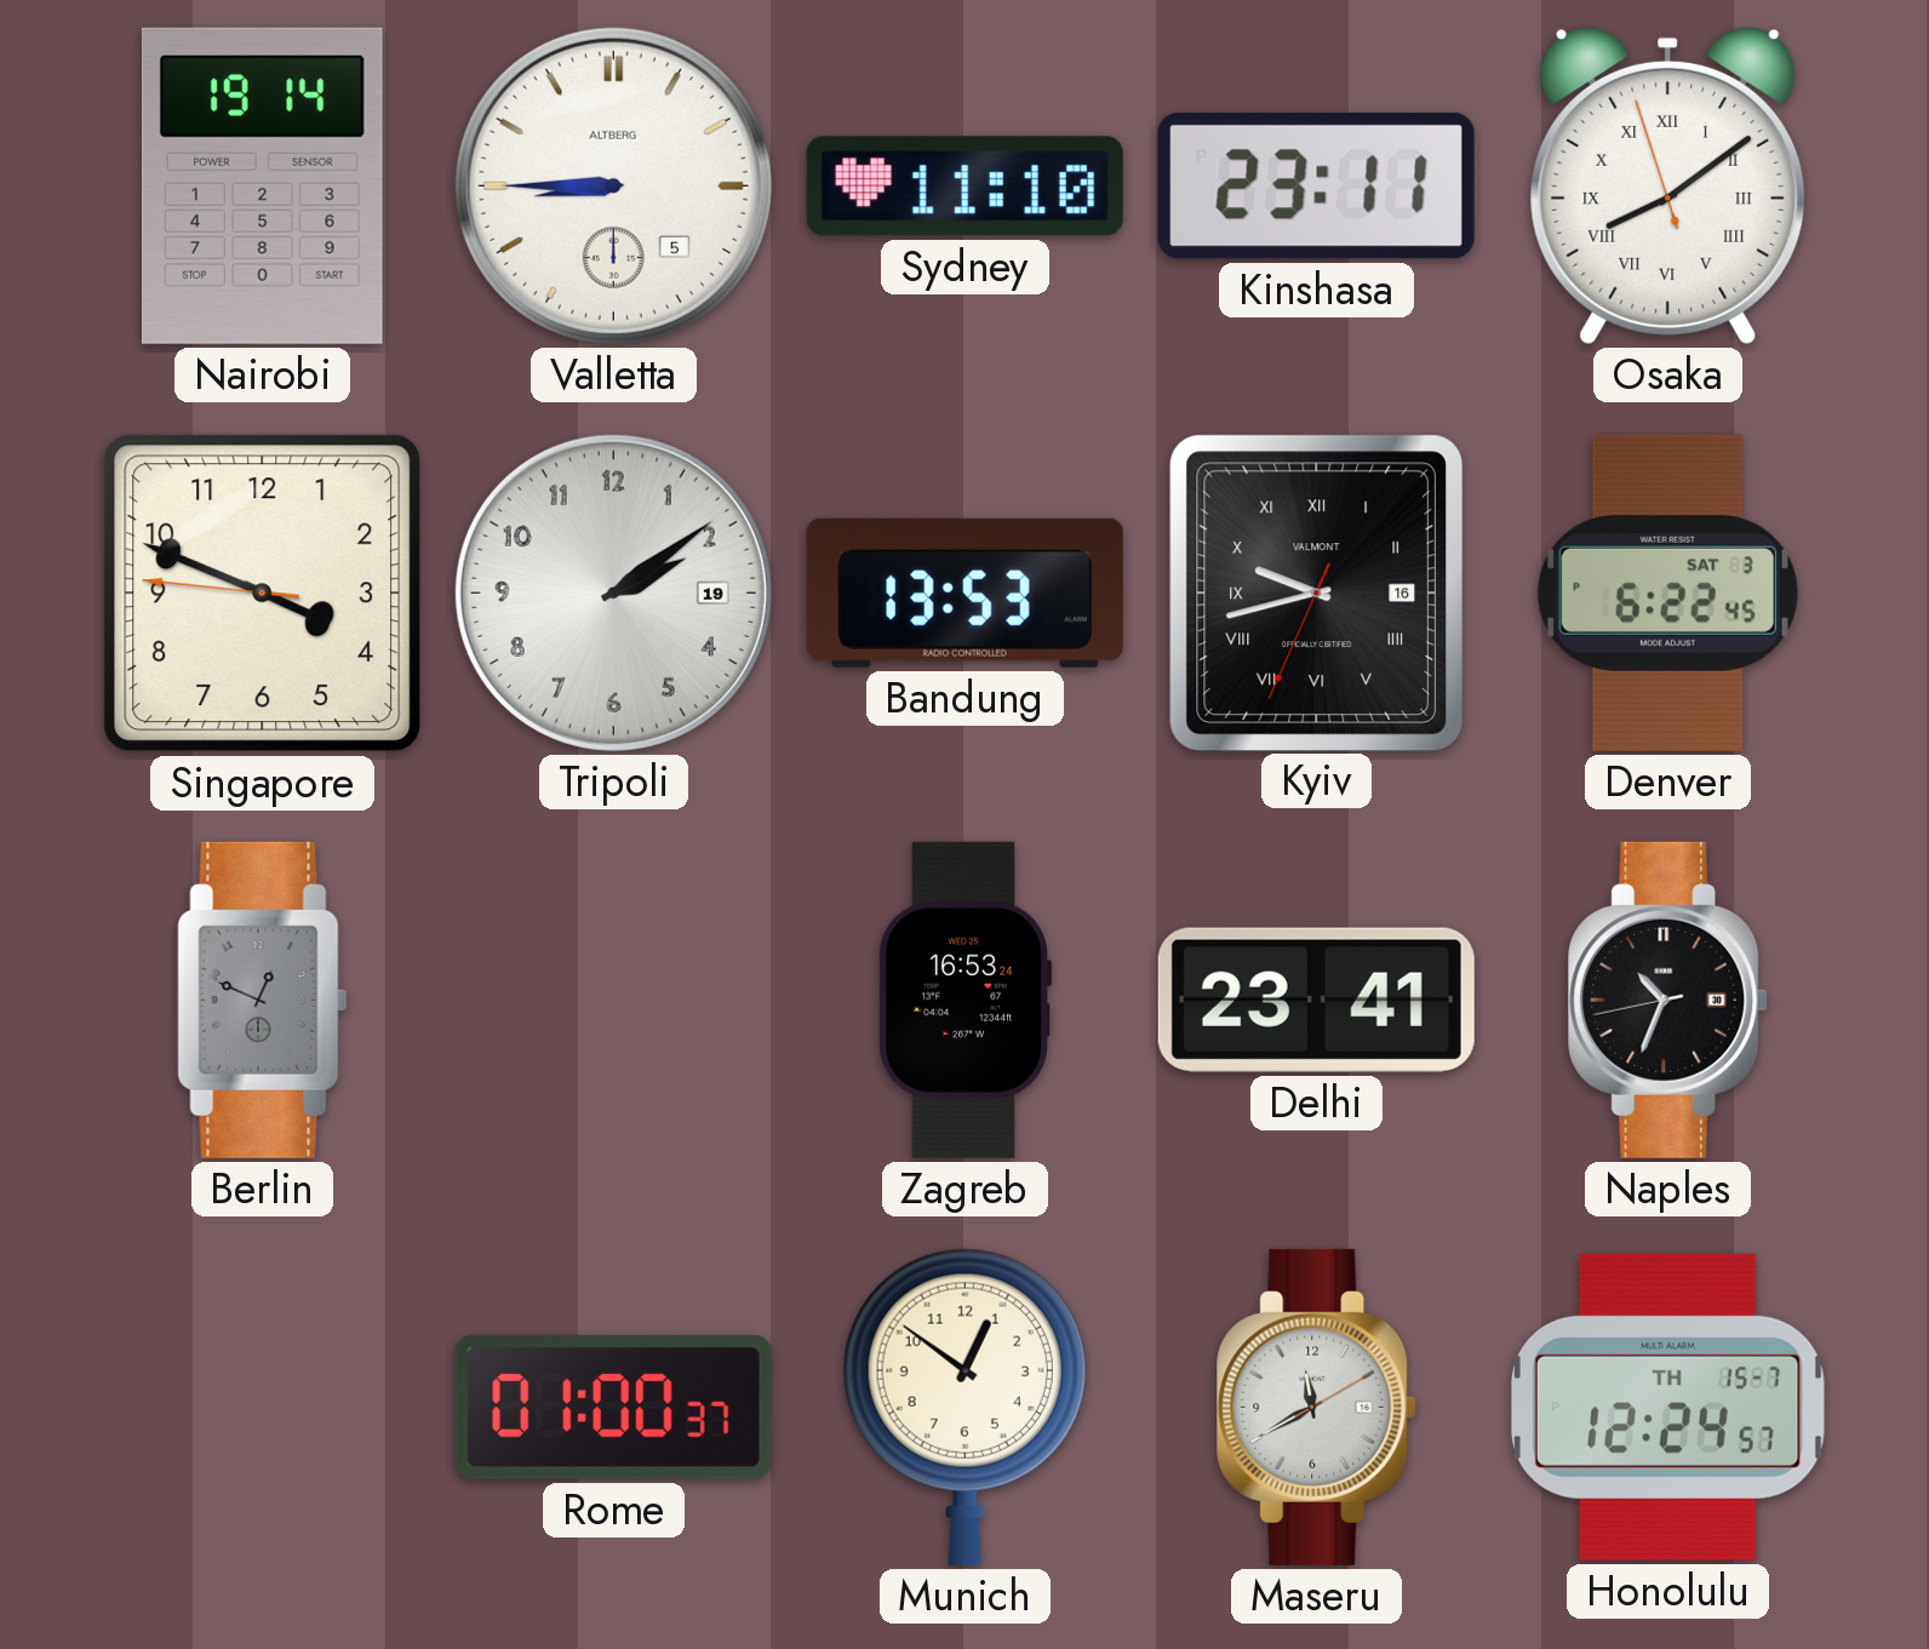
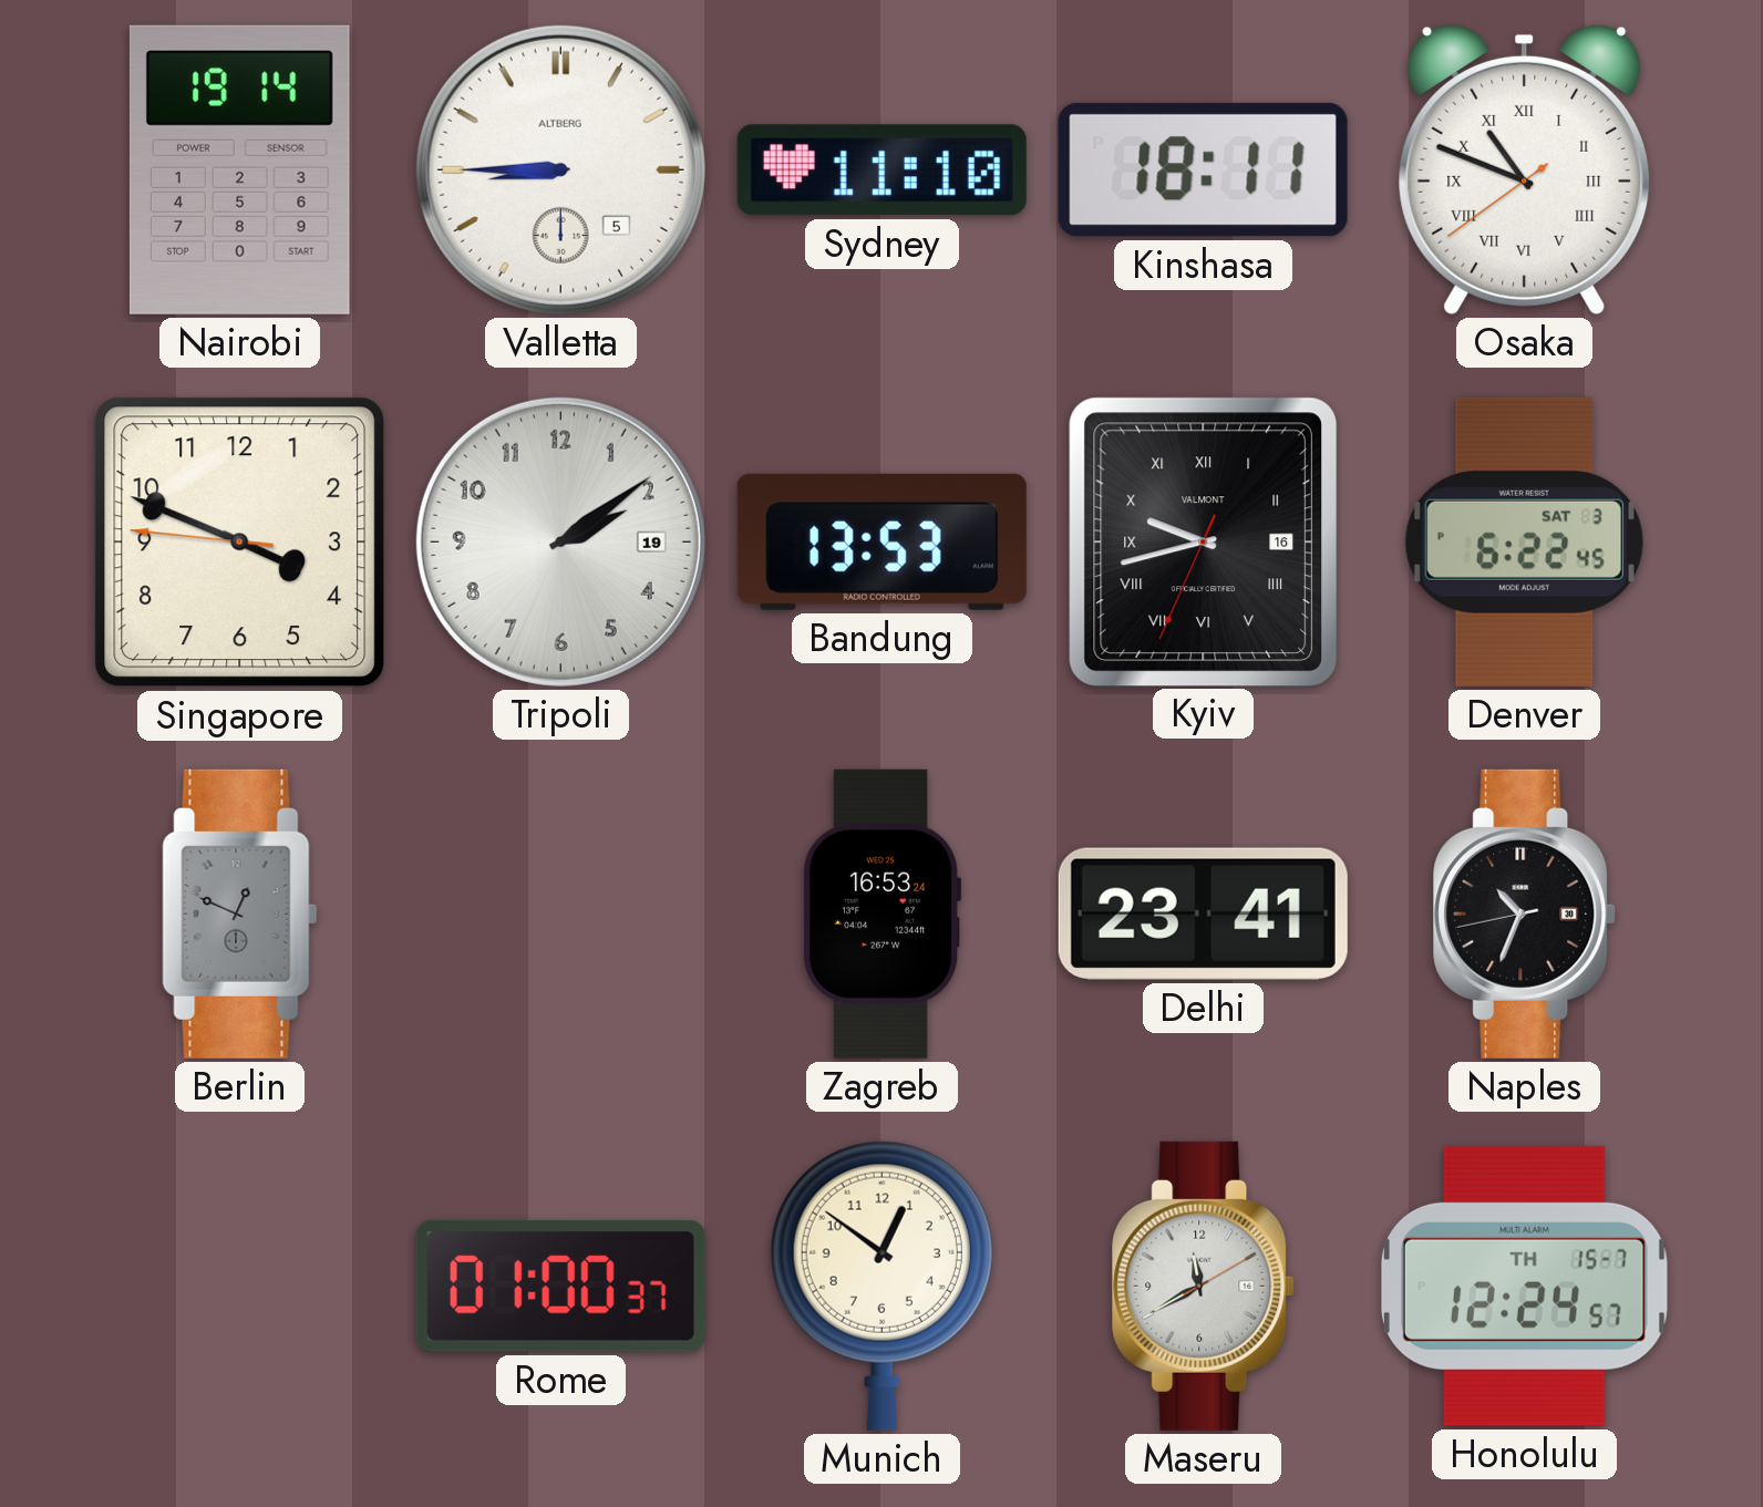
Kinshasa: 23:11 -> 18:11
Osaka: 8:08 -> 10:48
